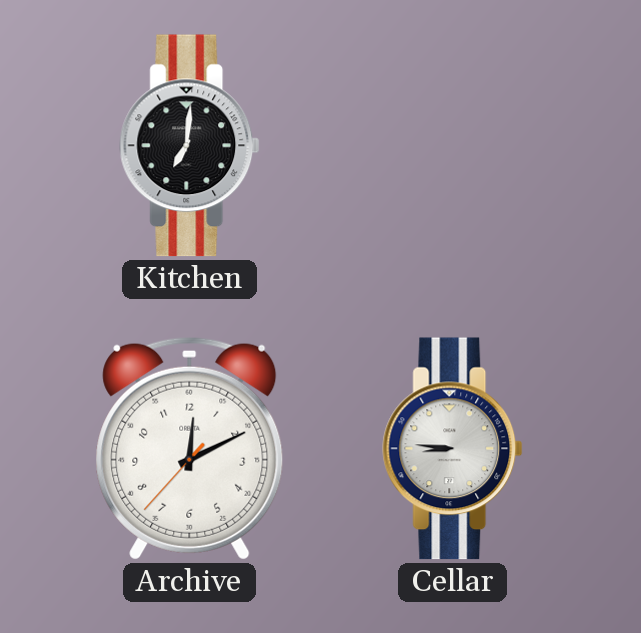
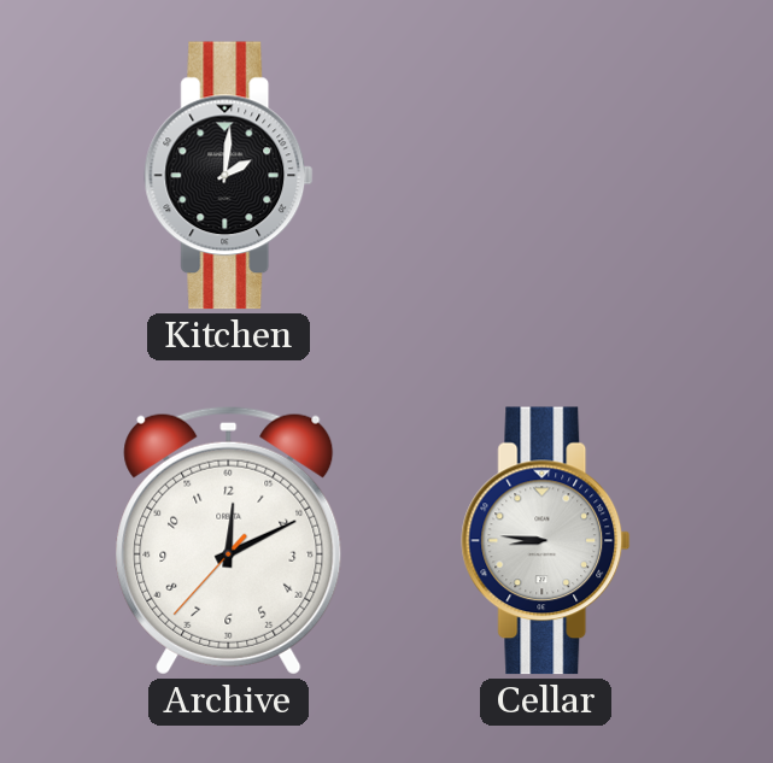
Kitchen: 7:01 -> 2:01
